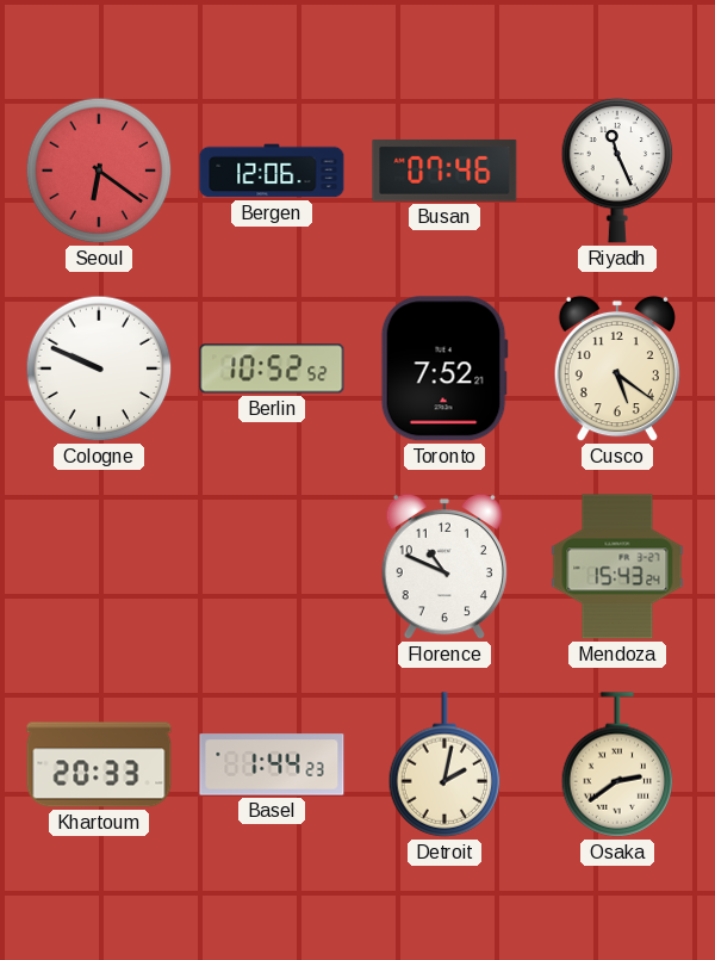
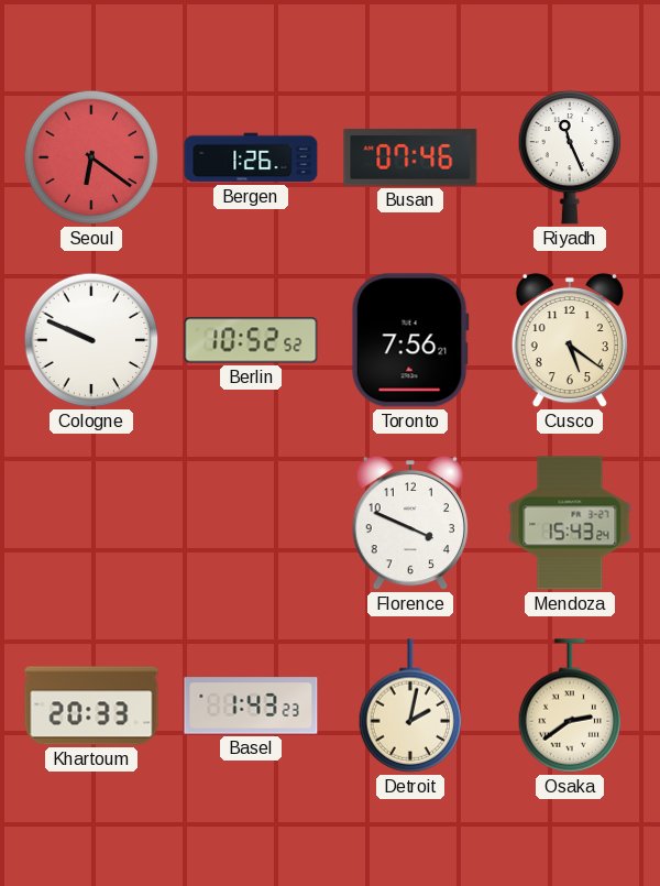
Bergen: 12:06 -> 1:26
Toronto: 7:52 -> 7:56
Florence: 10:49 -> 3:49
Basel: 1:44 -> 1:43
